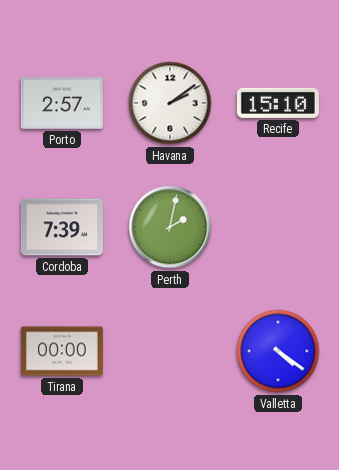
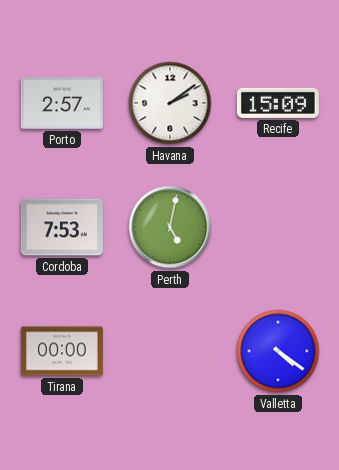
Recife: 15:10 -> 15:09
Cordoba: 7:39 -> 7:53
Perth: 2:02 -> 5:02
